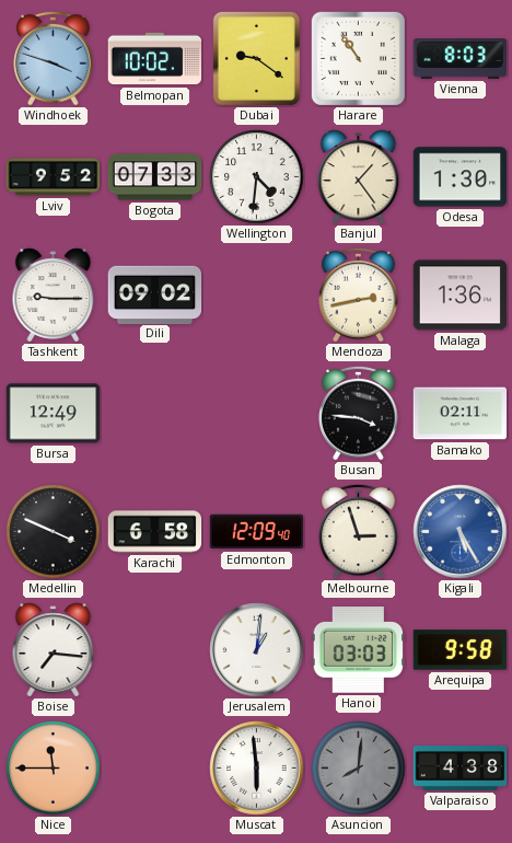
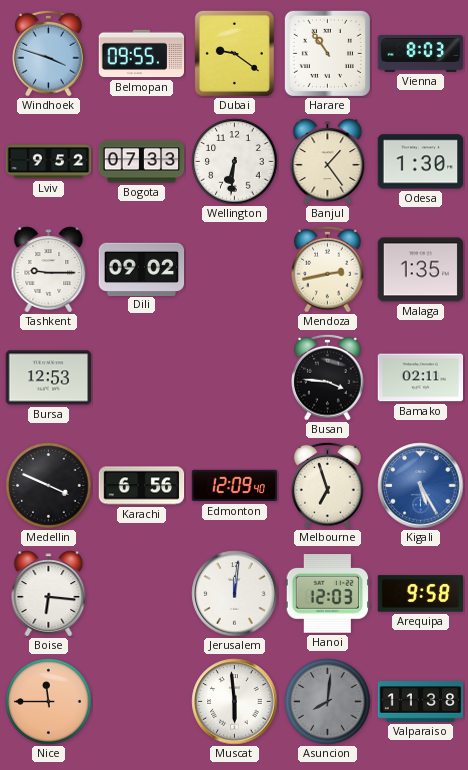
Belmopan: 10:02 -> 09:55
Wellington: 4:31 -> 6:31
Malaga: 1:36 -> 1:35
Bursa: 12:49 -> 12:53
Karachi: 6:58 -> 6:56
Melbourne: 2:57 -> 6:57
Boise: 7:16 -> 6:16
Jerusalem: 1:01 -> 12:01
Hanoi: 03:03 -> 12:03
Valparaiso: 4:38 -> 11:38
